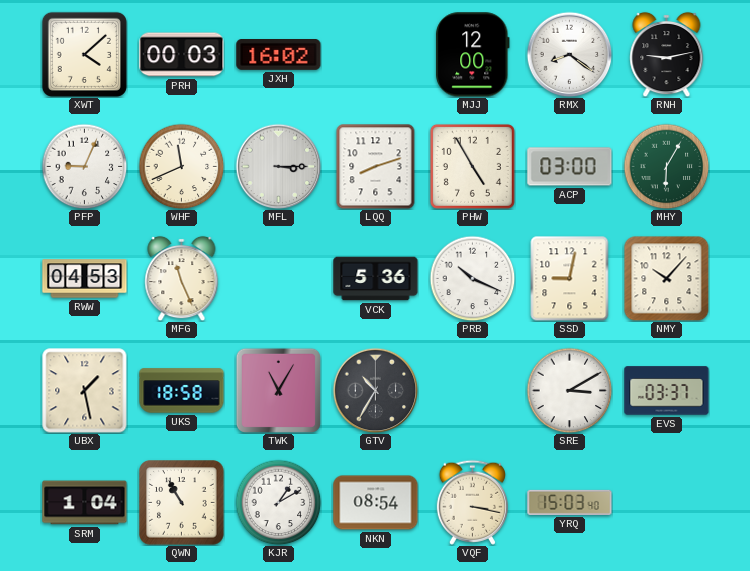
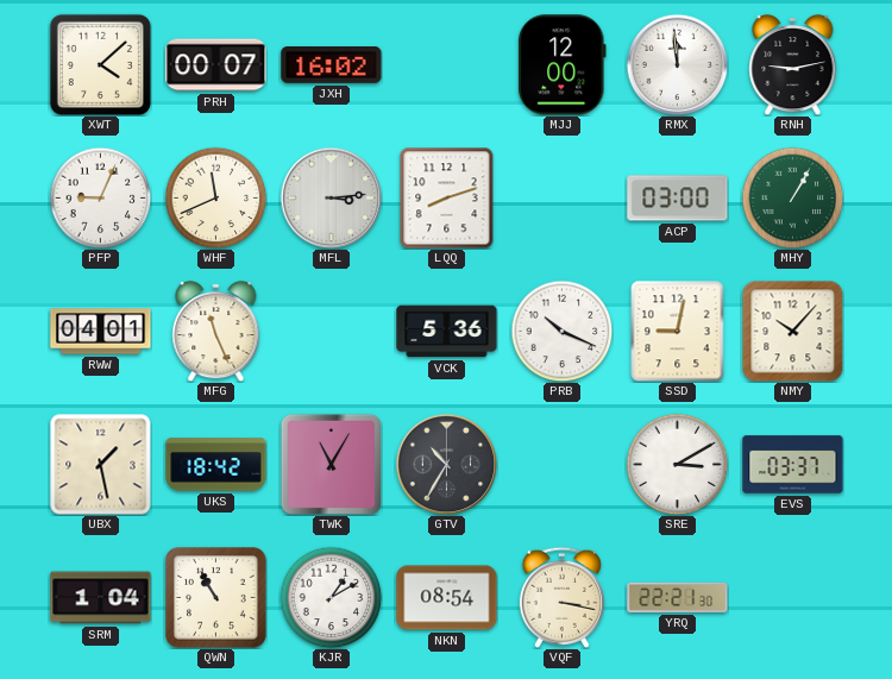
PRH: 00:03 -> 00:07
RMX: 8:21 -> 11:59
MFL: 3:15 -> 3:14
PHW: 4:55 -> none
MHY: 6:05 -> 1:05
RWW: 04:53 -> 04:01
UKS: 18:58 -> 18:42
YRQ: 15:03 -> 22:21
